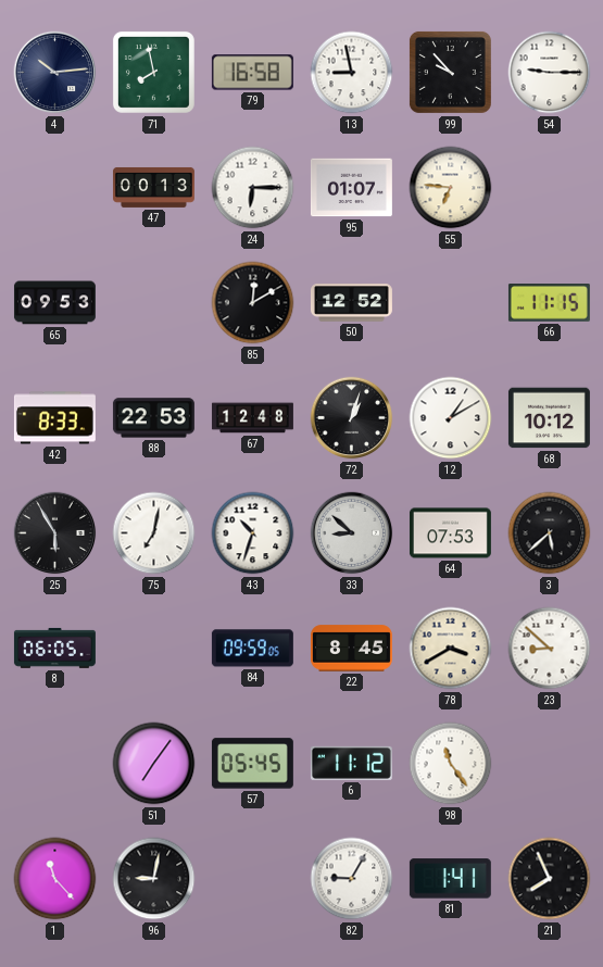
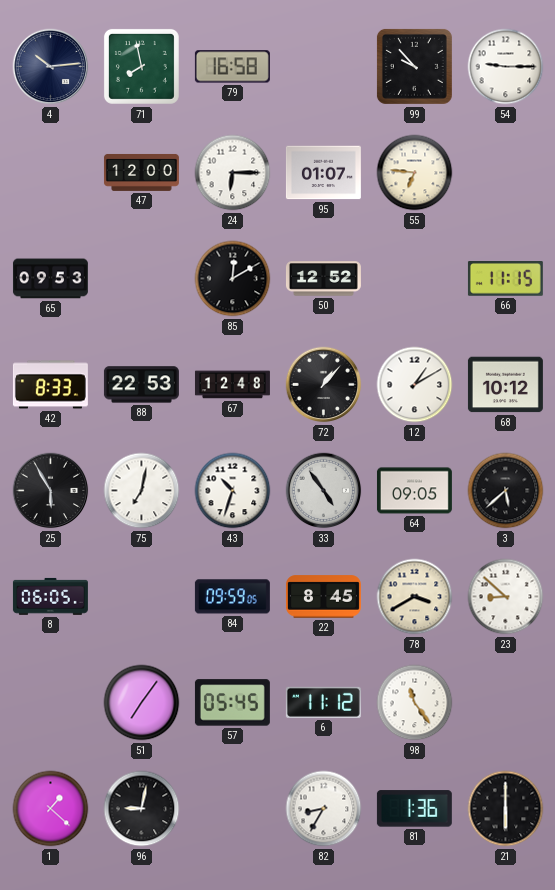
13: 8:58 -> none
47: 00:13 -> 12:00
72: 1:03 -> 1:07
33: 8:52 -> 4:54
64: 07:53 -> 09:05
1: 11:23 -> 1:22
82: 9:05 -> 8:35
81: 1:41 -> 1:36
21: 7:56 -> 6:00
